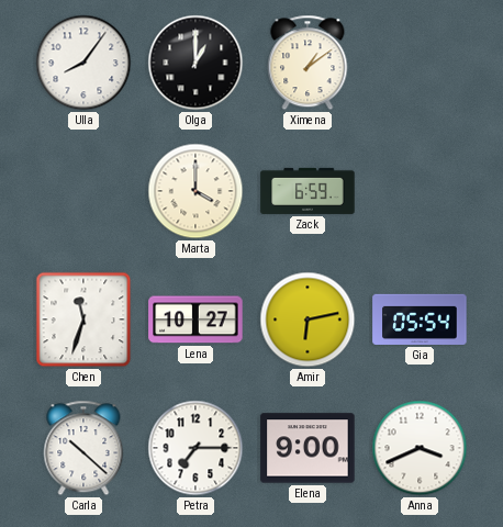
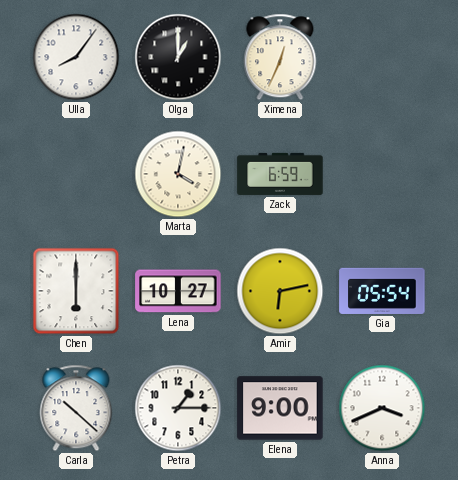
Ximena: 1:09 -> 12:34
Marta: 4:00 -> 4:02
Chen: 11:33 -> 6:00
Petra: 7:15 -> 1:15
